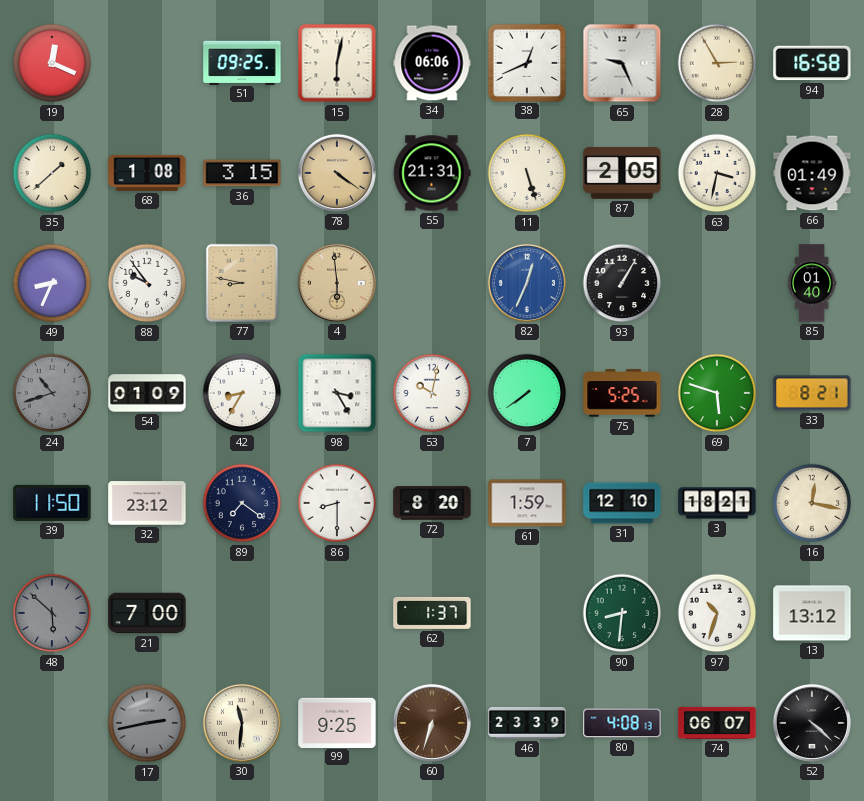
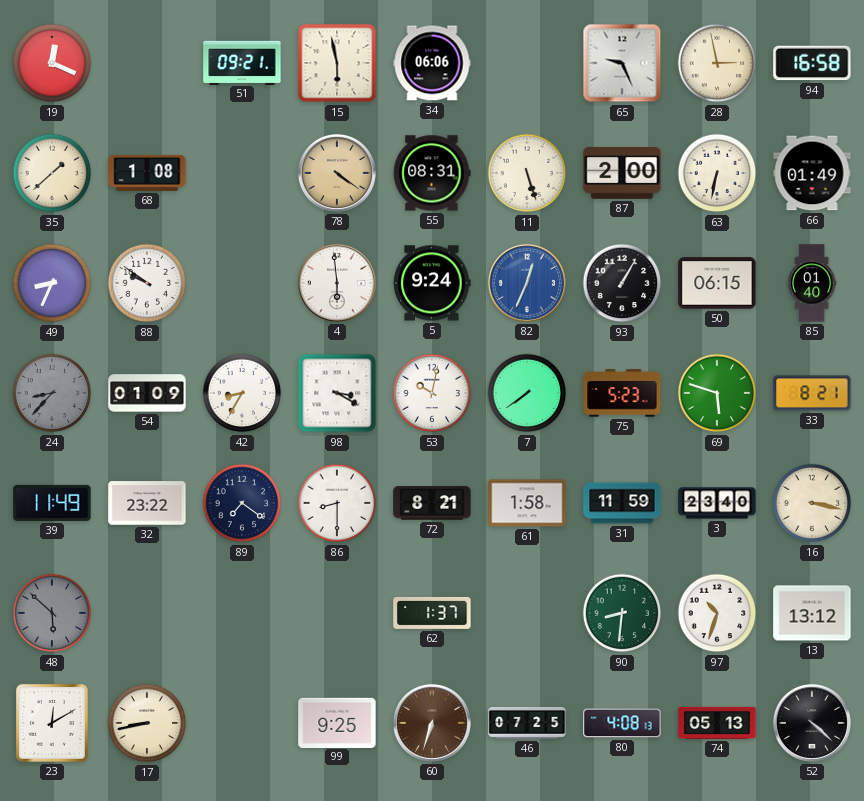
51: 09:25 -> 09:21
15: 6:02 -> 5:58
38: 12:41 -> none
28: 2:55 -> 2:58
36: 3:15 -> none
55: 21:31 -> 08:31
87: 2:05 -> 2:00
63: 3:32 -> 6:32
88: 9:54 -> 9:51
77: 8:47 -> none
4 dial: champagne -> white
5: none -> 9:24
50: none -> 06:15
24: 10:42 -> 8:37
98: 3:25 -> 3:20
75: 5:25 -> 5:23
39: 11:50 -> 11:49
32: 23:12 -> 23:22
72: 8:20 -> 8:21
61: 1:59 -> 1:58
31: 12:10 -> 11:59
3: 18:21 -> 23:40
16: 12:17 -> 3:17
21: 7:00 -> none
23: none -> 12:10
17: 2:43 -> 8:43
17 dial: grey -> cream
30: 11:31 -> none
46: 23:39 -> 07:25
74: 06:07 -> 05:13
